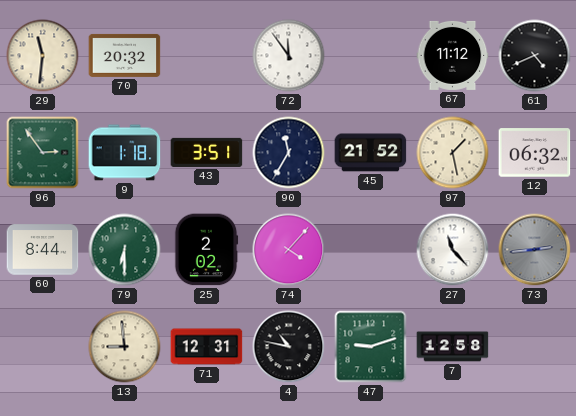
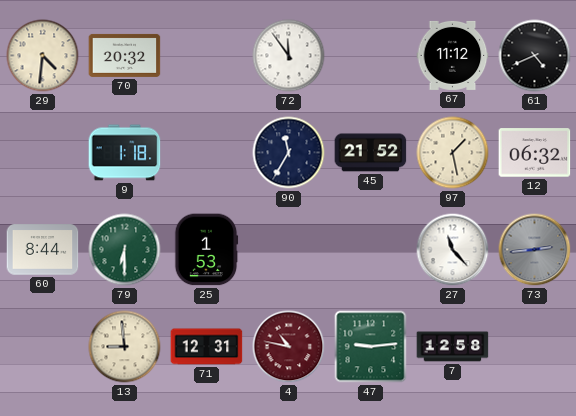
29: 11:31 -> 4:31
96: 2:54 -> none
43: 3:51 -> none
25: 2:02 -> 1:53
74: 4:07 -> none
4 dial: black -> burgundy
47: 9:12 -> 9:14
